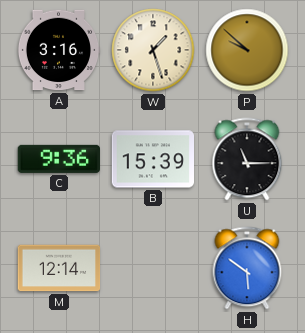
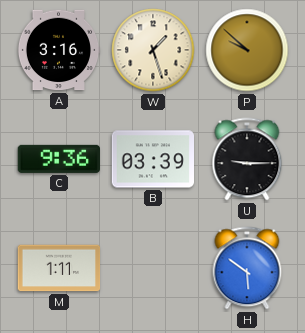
B: 15:39 -> 03:39
U: 11:15 -> 9:15
M: 12:14 -> 1:11
